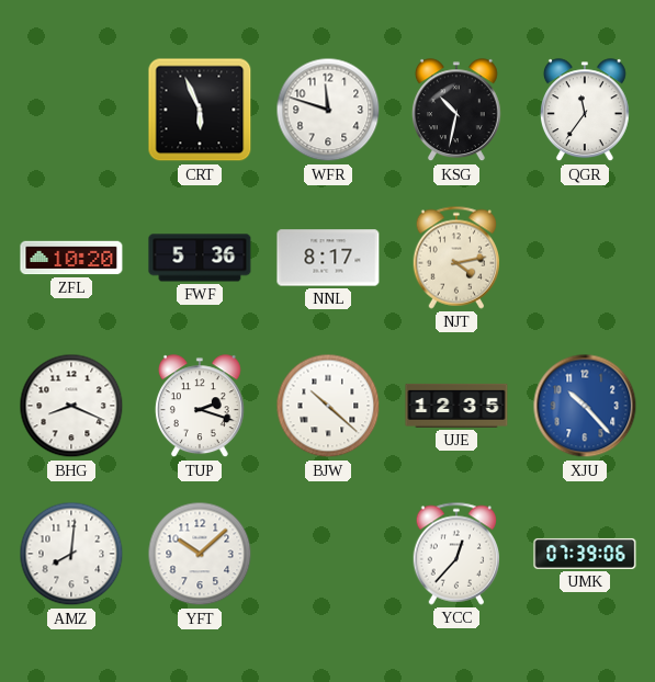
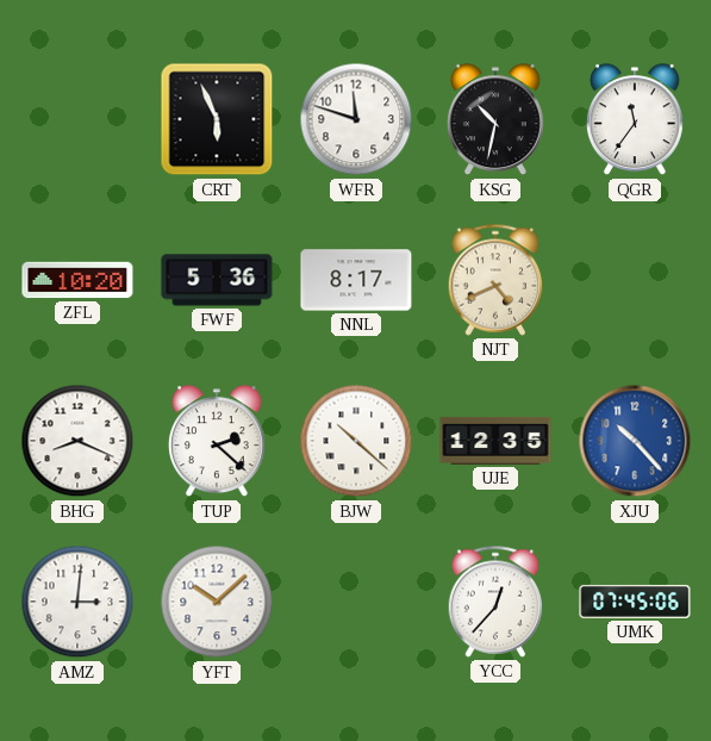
NJT: 4:13 -> 4:41
TUP: 2:18 -> 2:22
AMZ: 8:01 -> 3:01
UMK: 07:39 -> 07:45
